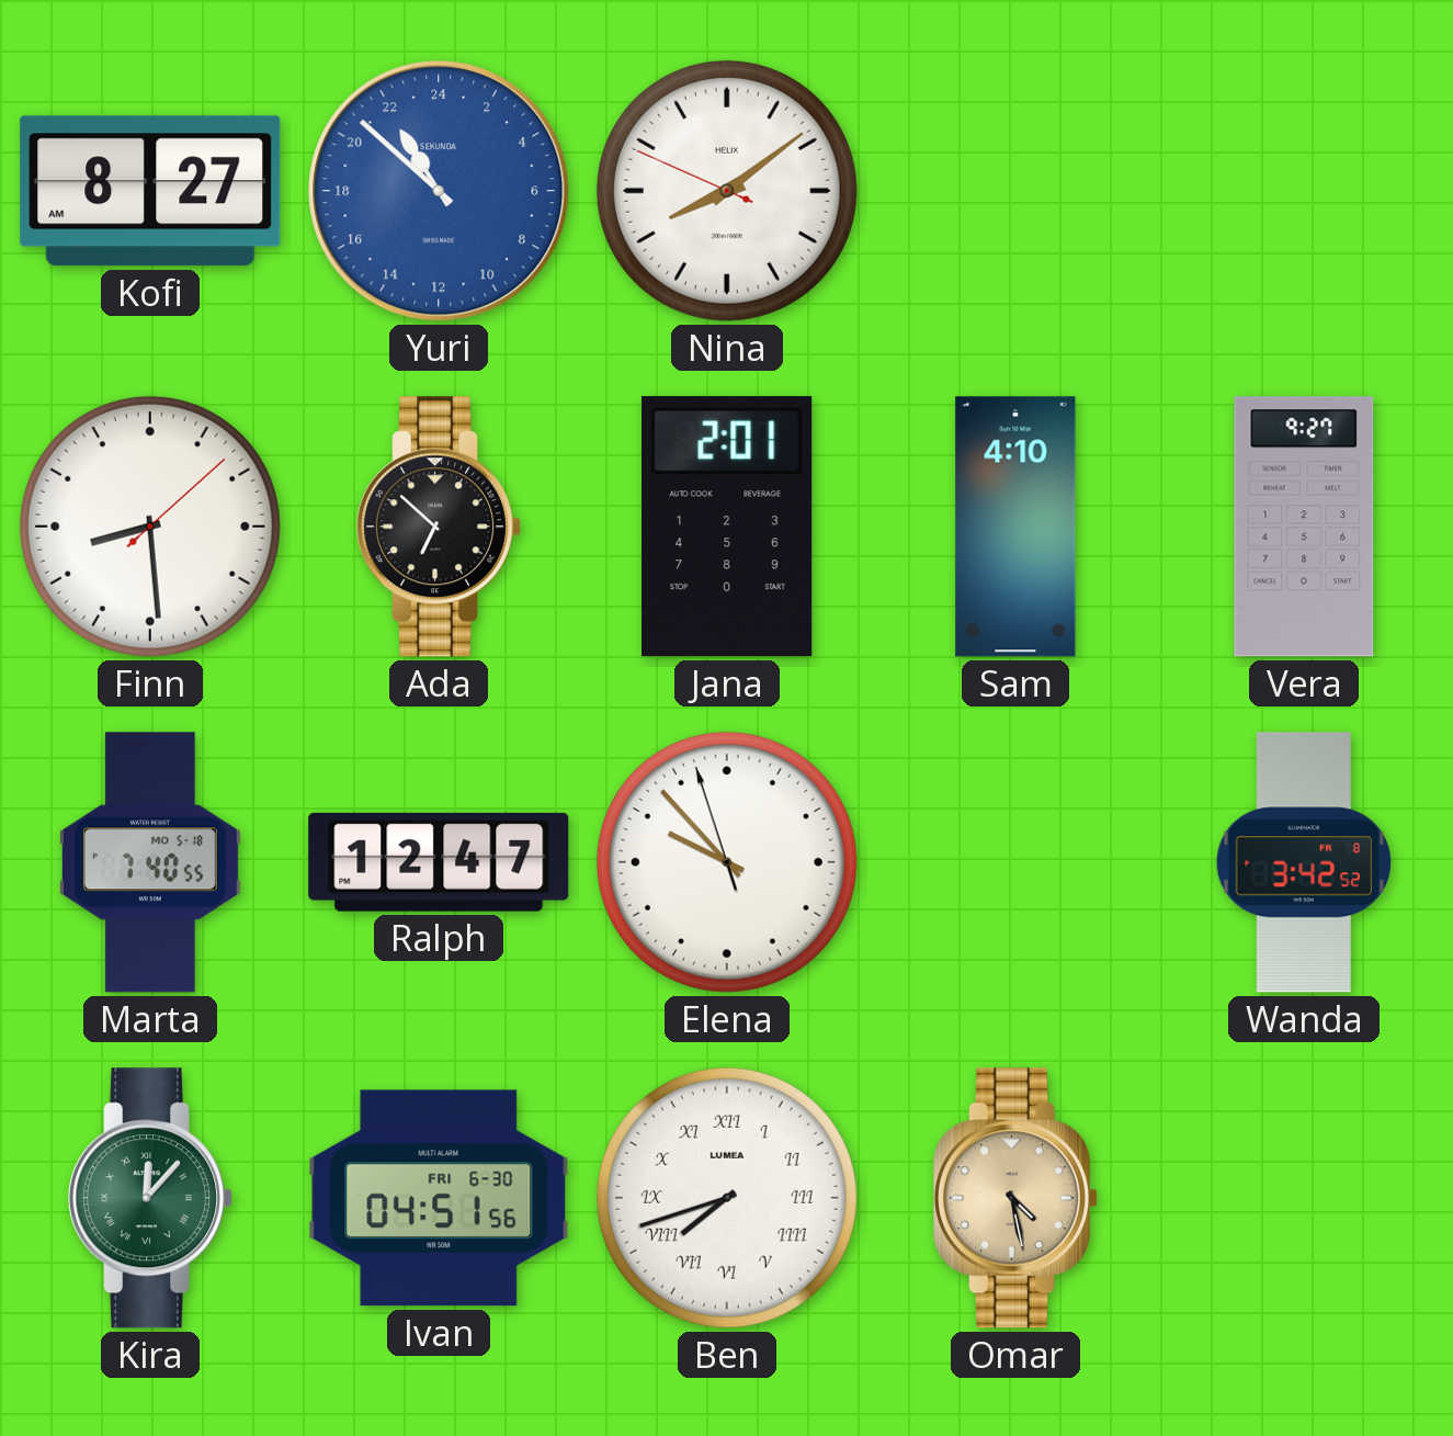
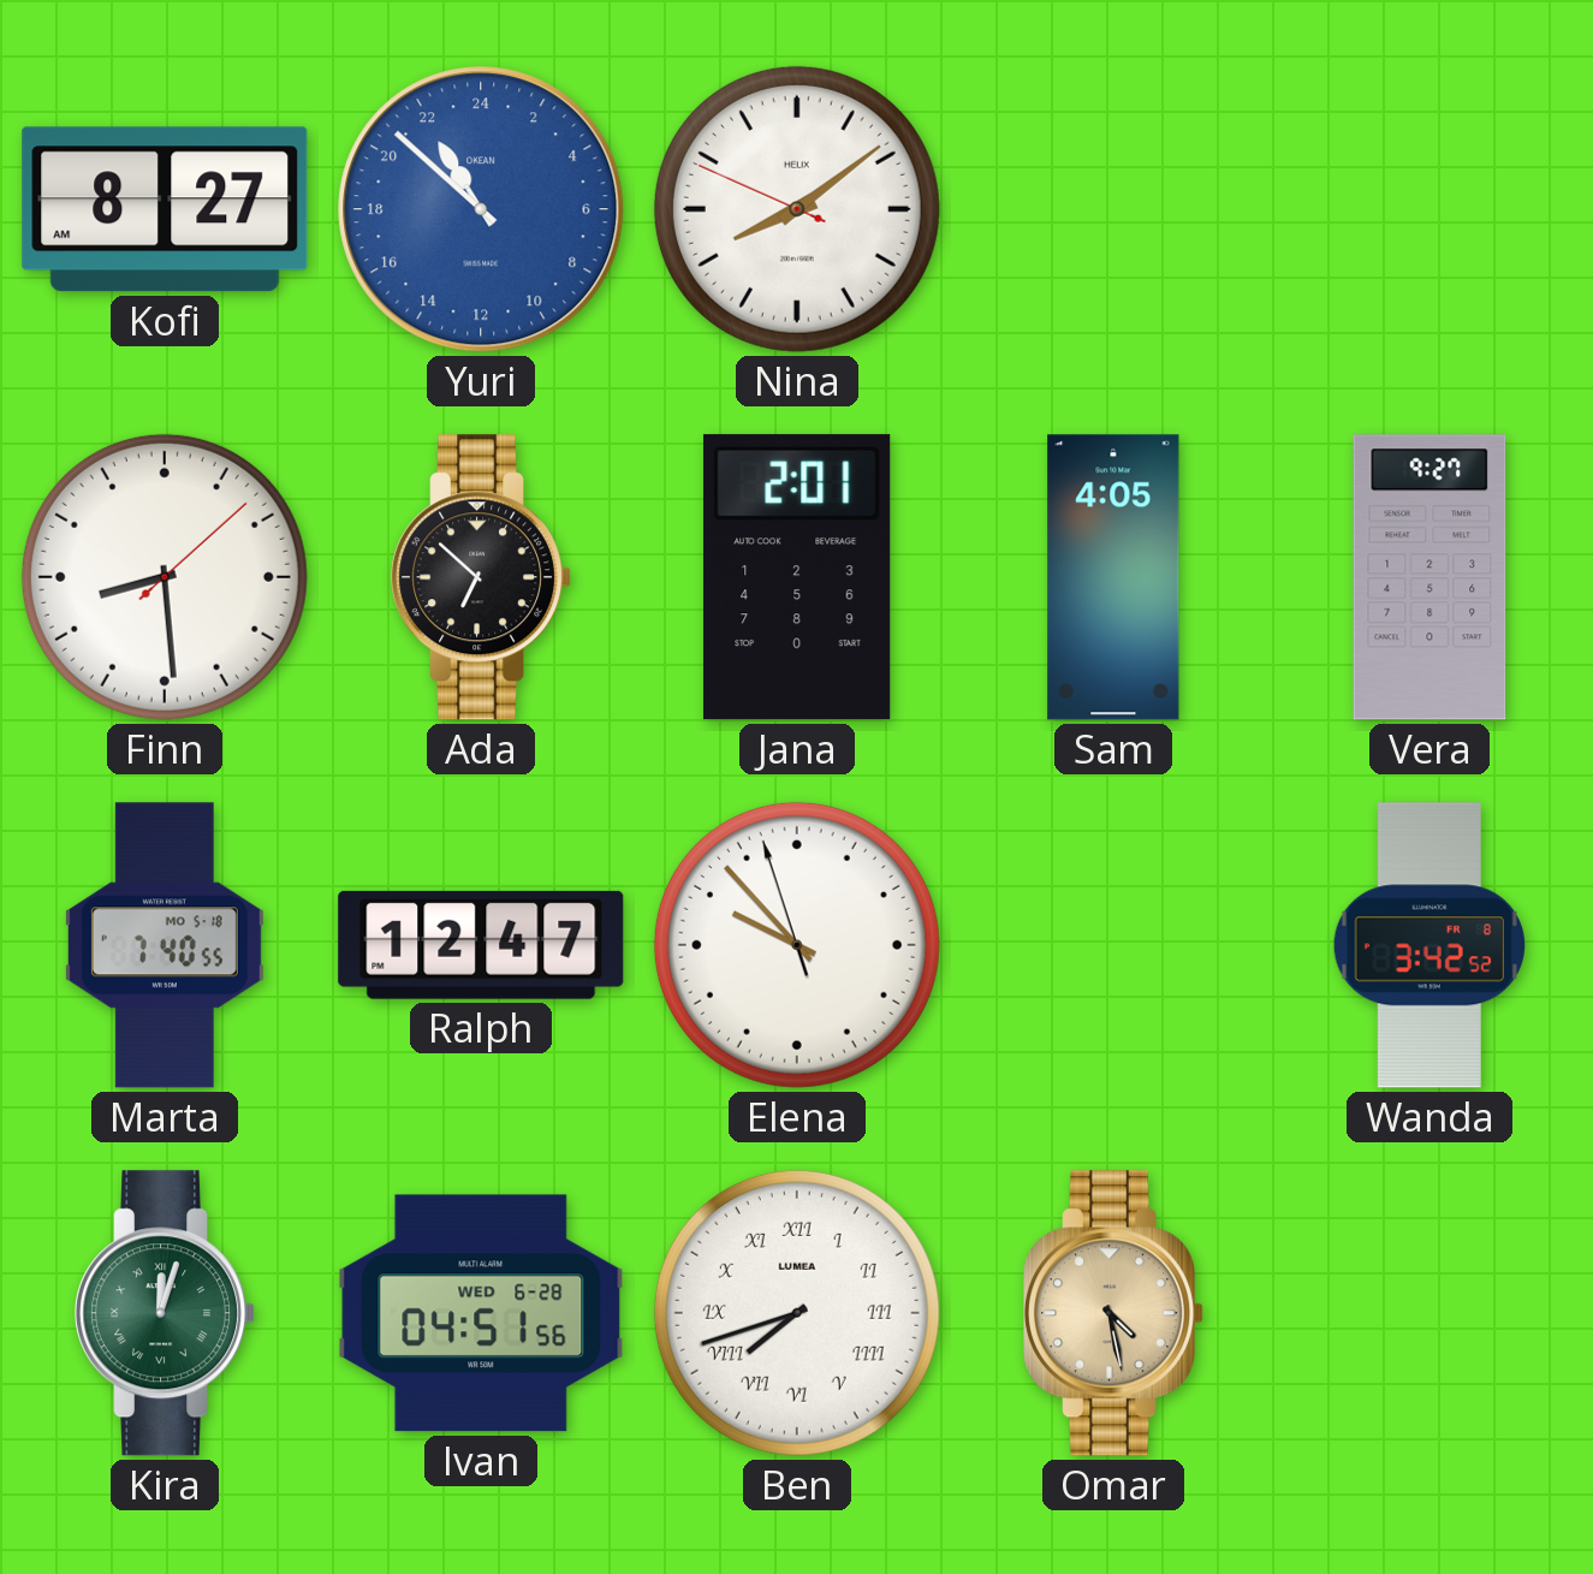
Yuri brand: SEKUNDA -> OKEAN
Sam: 4:10 -> 4:05
Kira: 12:07 -> 12:03
Ivan date: FRI 6-30 -> WED 6-28
